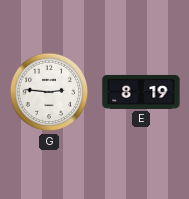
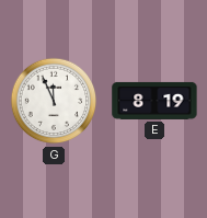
G: 2:46 -> 11:56
